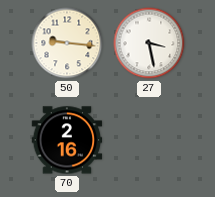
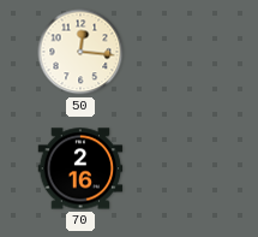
50: 9:16 -> 12:16
27: 3:28 -> none
